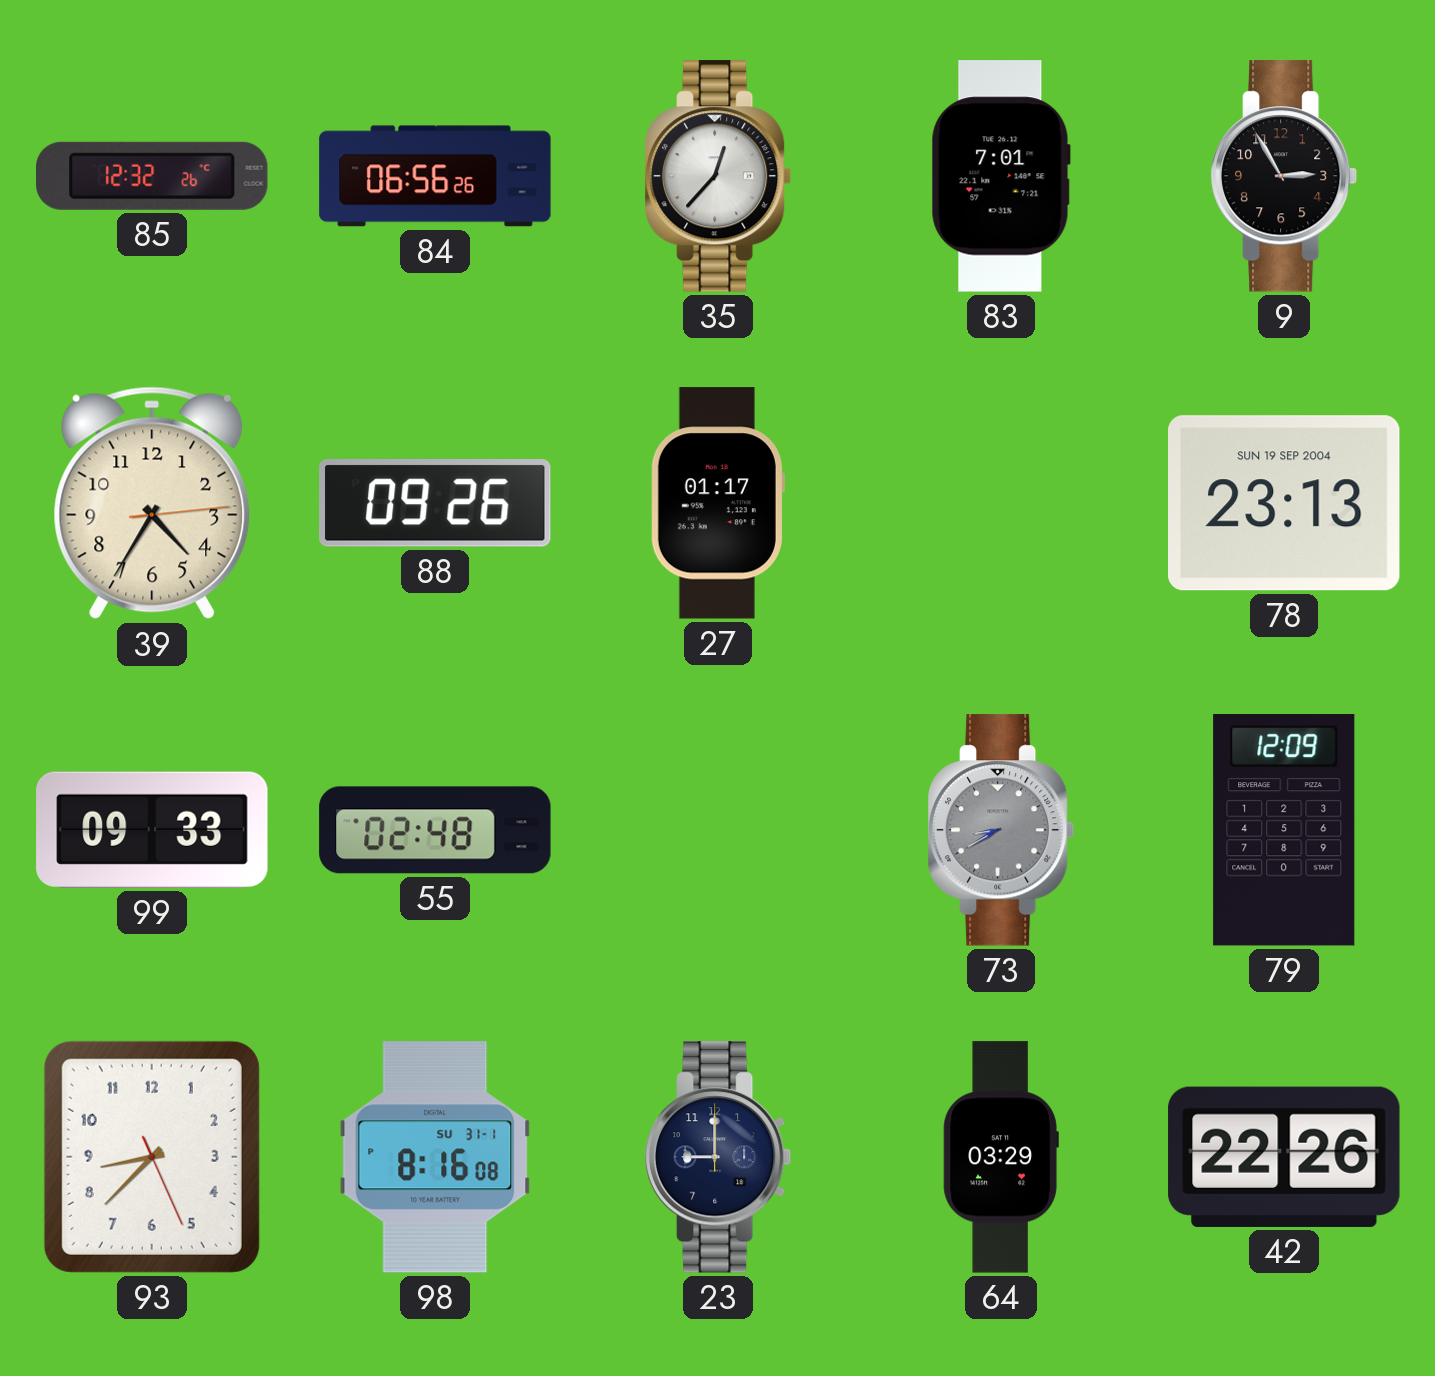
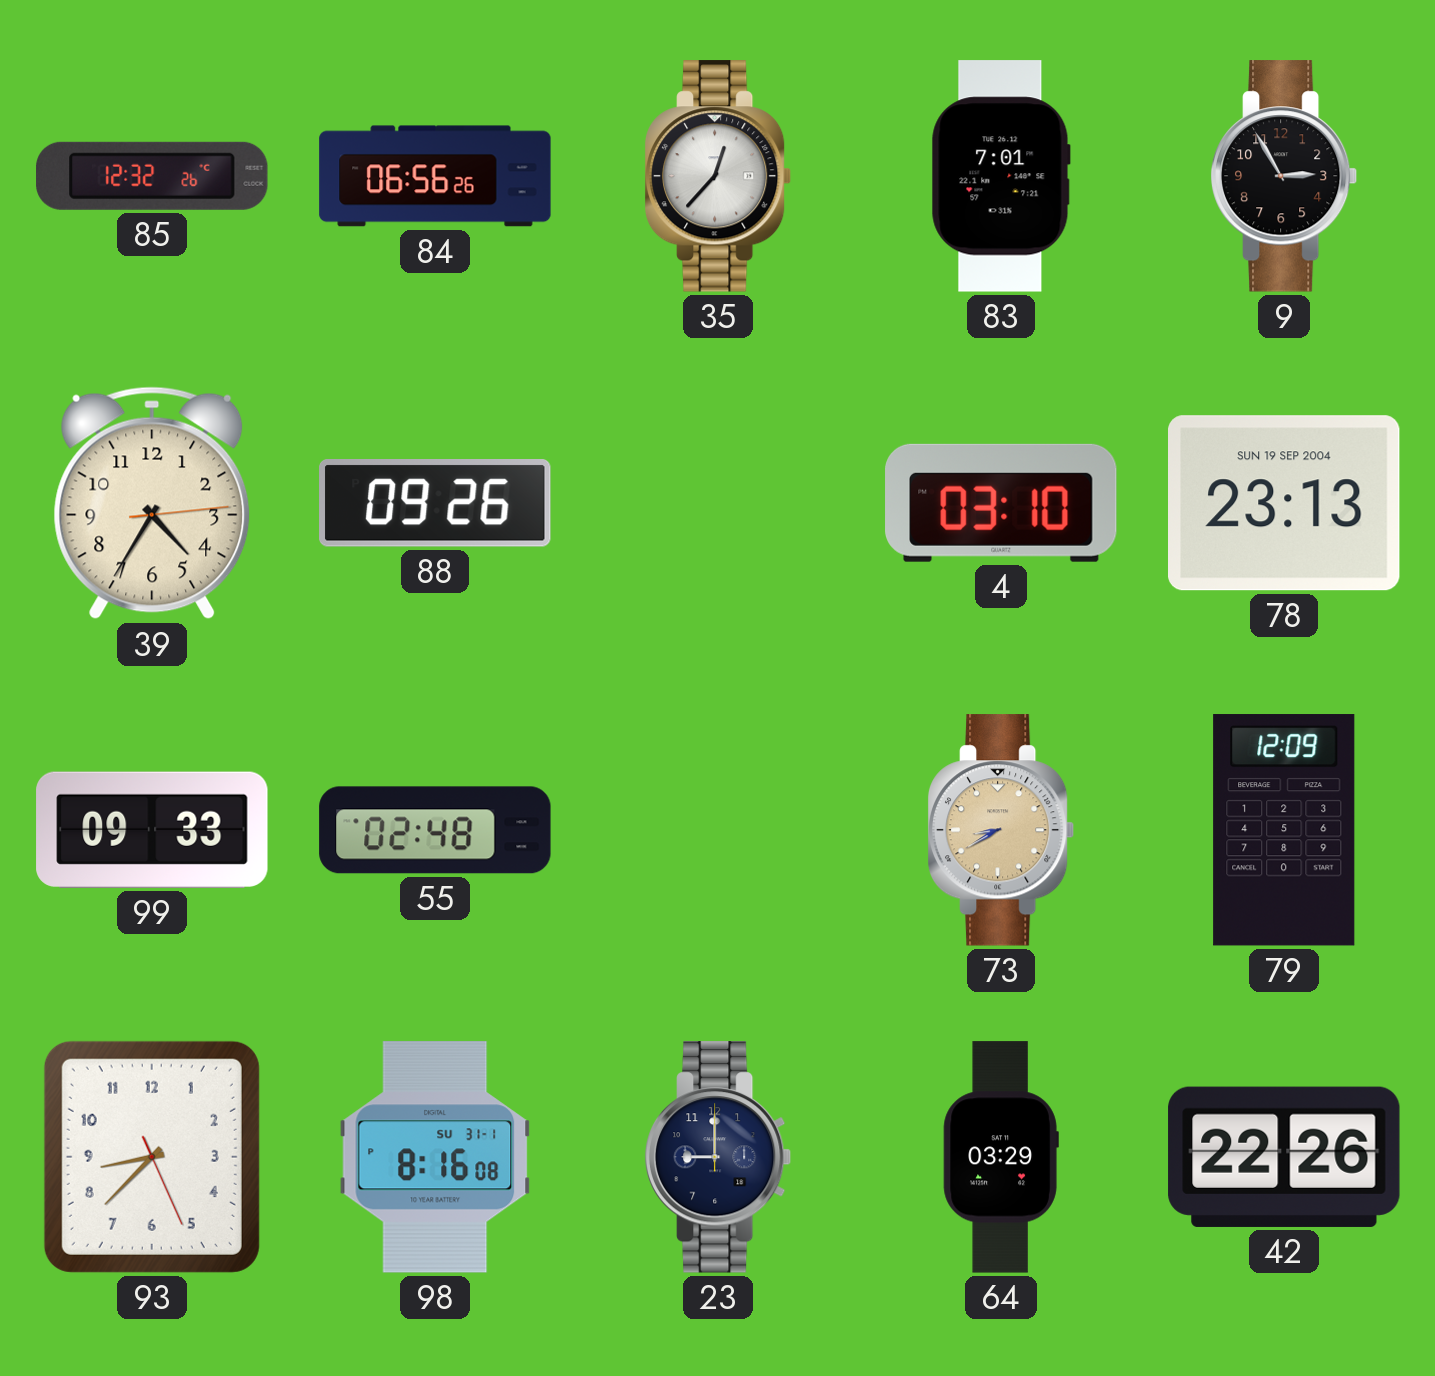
27: 01:17 -> none
4: none -> 03:10
73 dial: grey -> champagne
